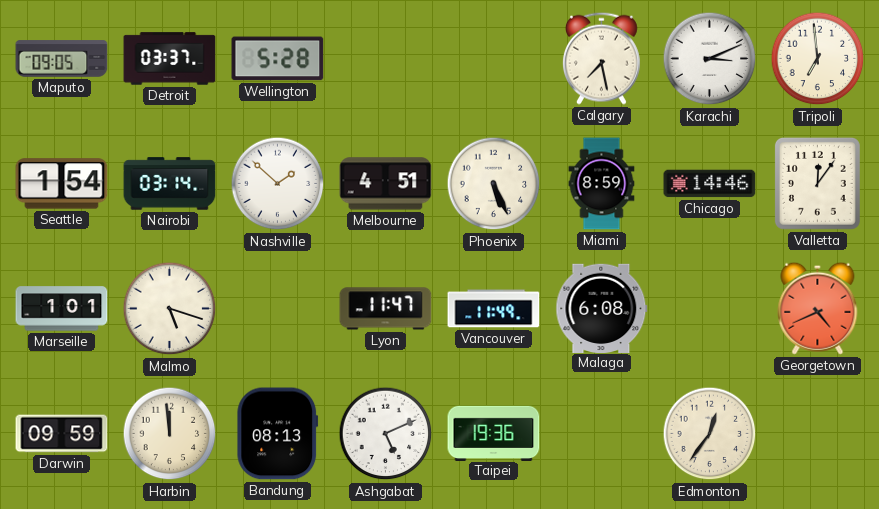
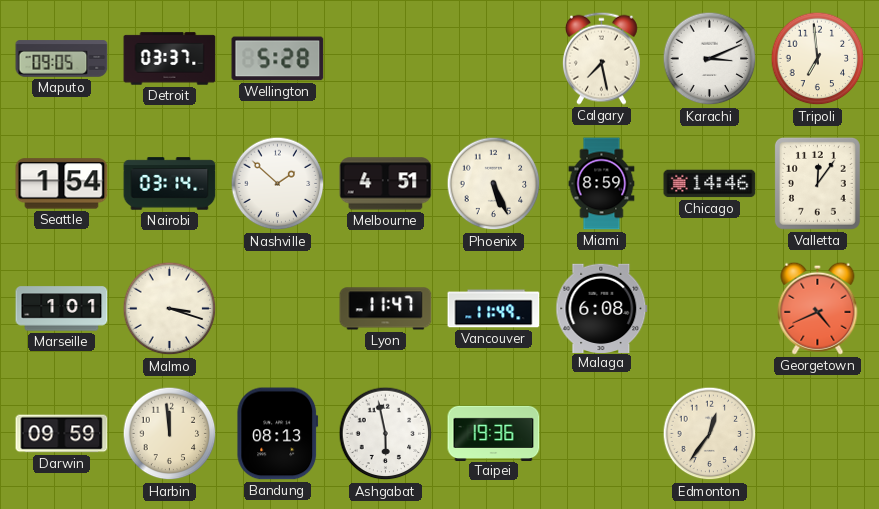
Malmo: 5:18 -> 3:18
Ashgabat: 5:11 -> 5:58
